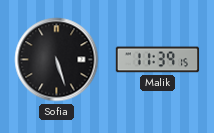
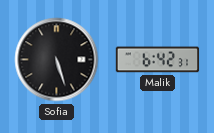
Malik: 11:39 -> 6:42
